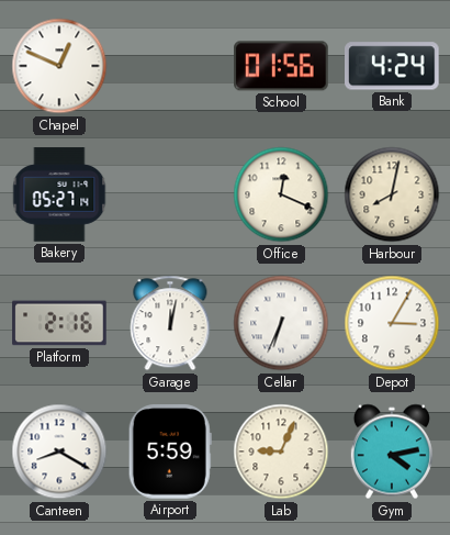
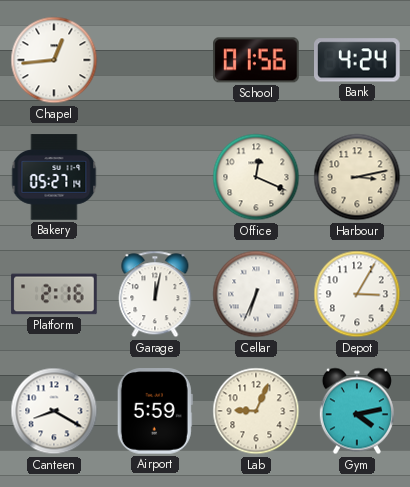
Chapel: 12:49 -> 12:44
Harbour: 8:02 -> 3:13
